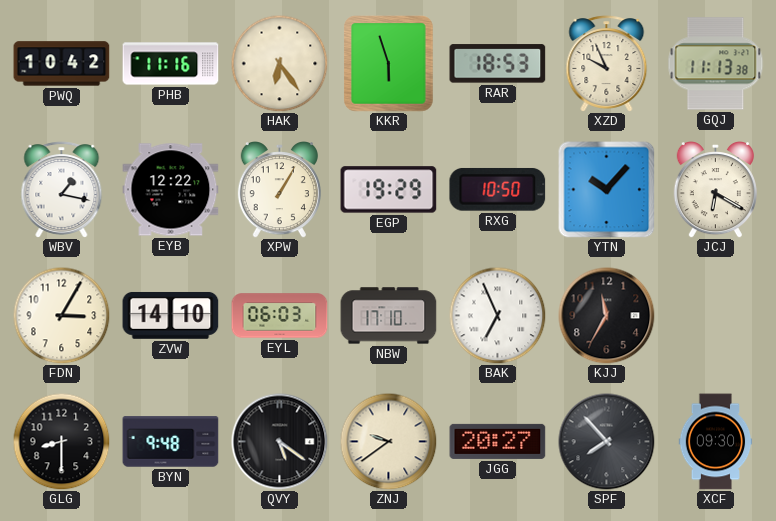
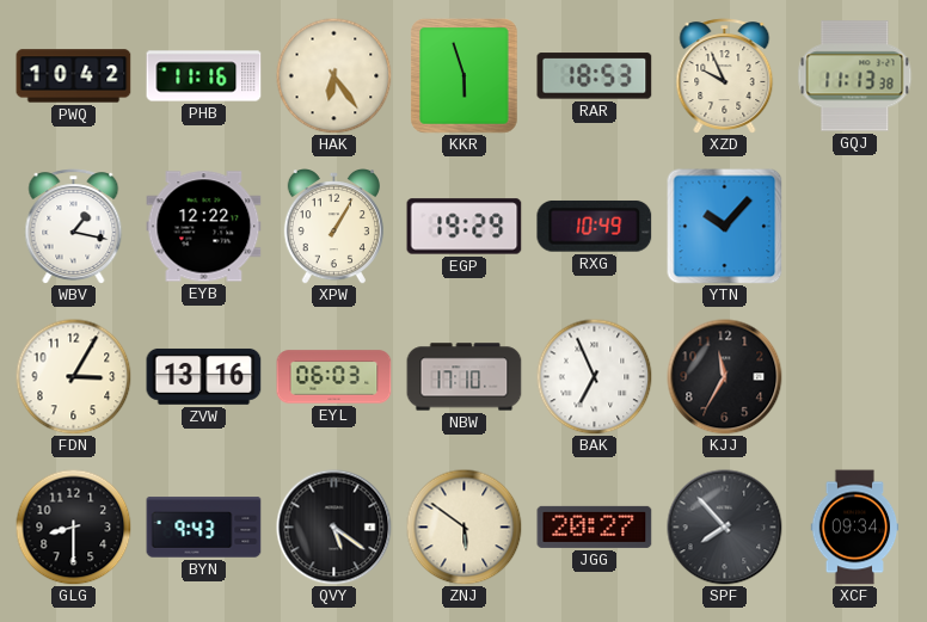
RXG: 10:50 -> 10:49
JCJ: 6:20 -> none
ZVW: 14:10 -> 13:16
BYN: 9:48 -> 9:43
ZNJ: 9:39 -> 5:51
XCF: 09:30 -> 09:34
